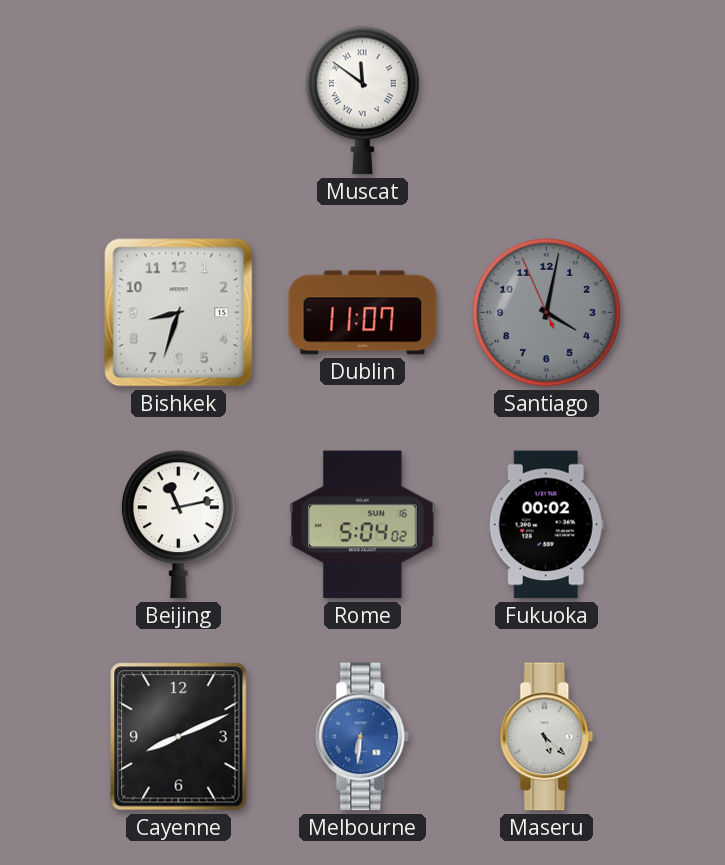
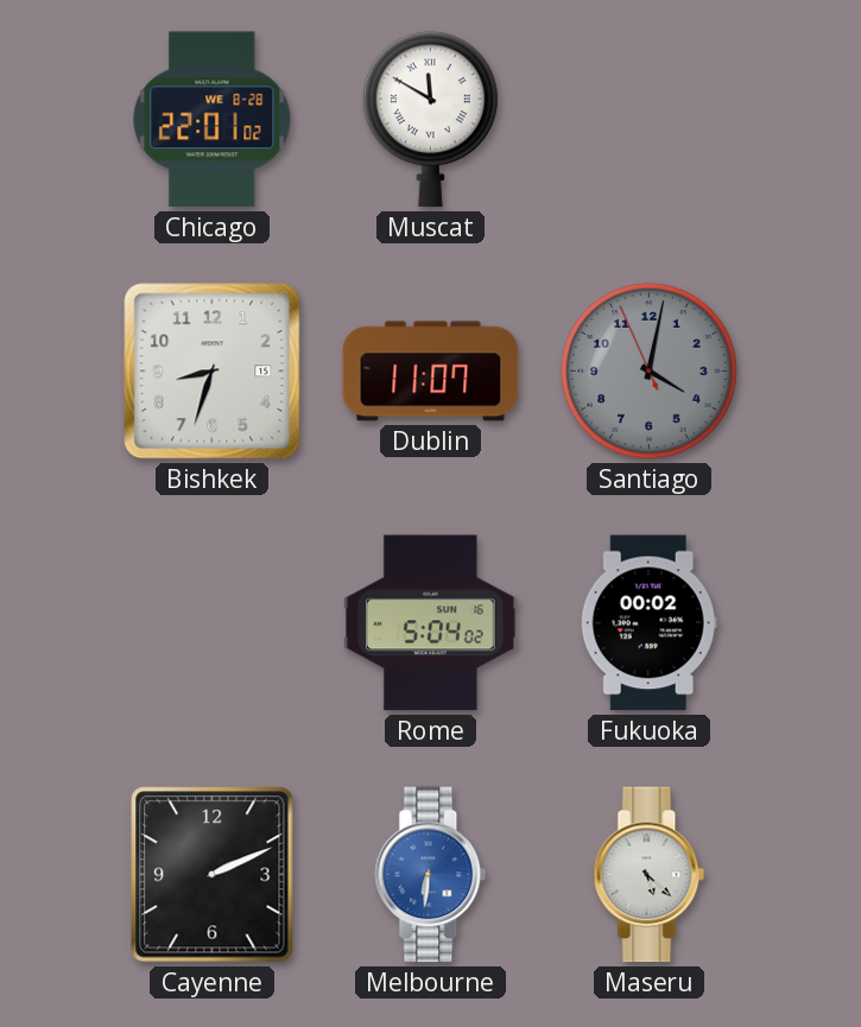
Chicago: none -> 22:01
Muscat: 11:51 -> 11:50
Beijing: 11:13 -> none
Cayenne: 8:11 -> 2:11
